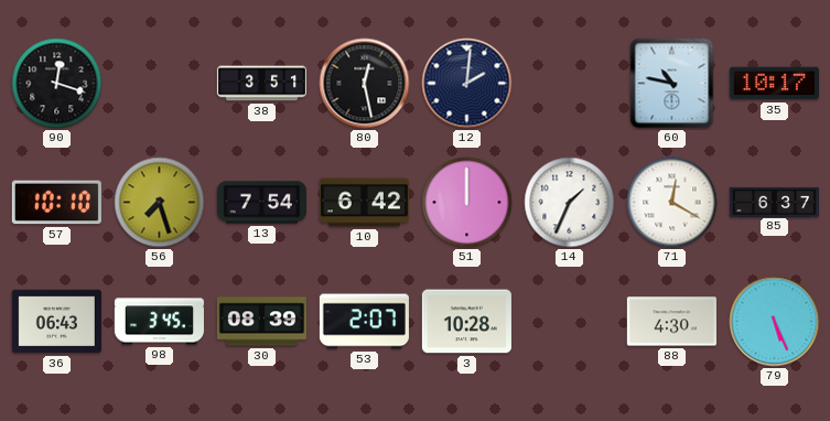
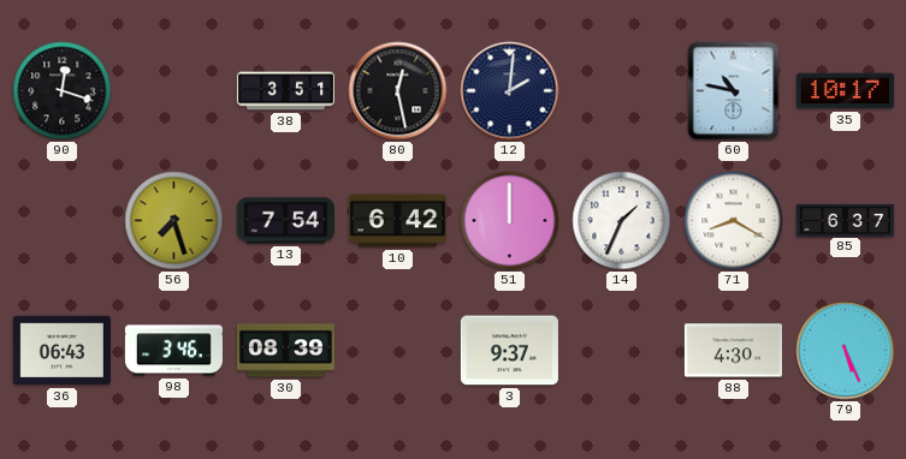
57: 10:10 -> none
71: 12:20 -> 8:20
98: 3:45 -> 3:46
53: 2:07 -> none
3: 10:28 -> 9:37
